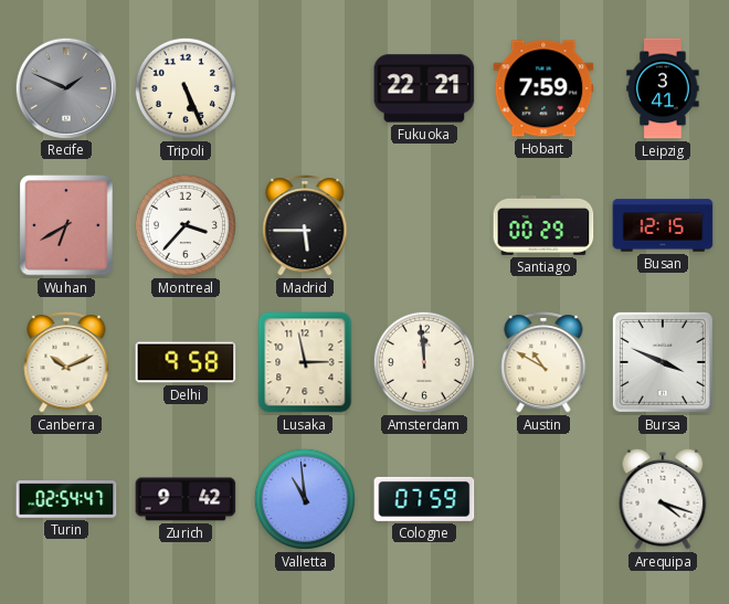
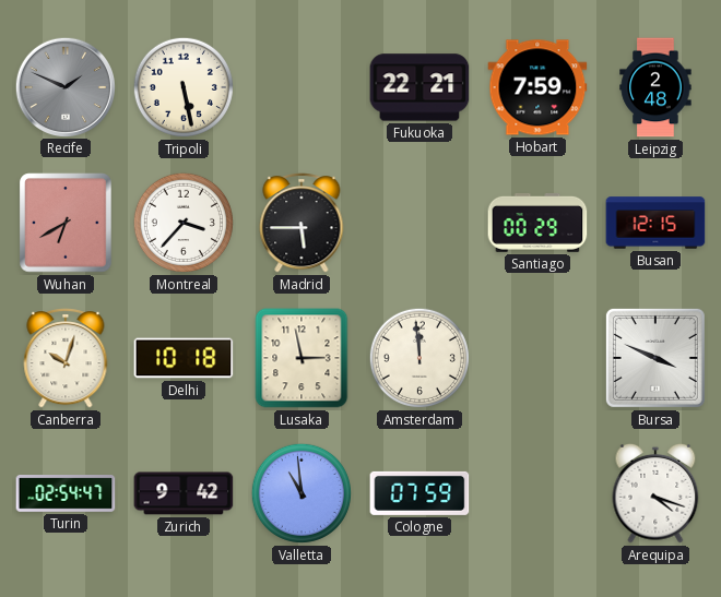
Tripoli: 5:26 -> 5:28
Leipzig: 3:41 -> 2:48
Canberra: 10:11 -> 10:03
Delhi: 9:58 -> 10:18
Austin: 10:50 -> none
